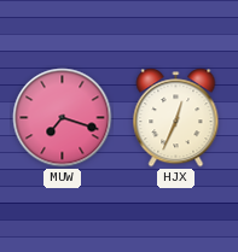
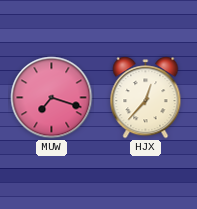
HJX: 12:34 -> 12:37
